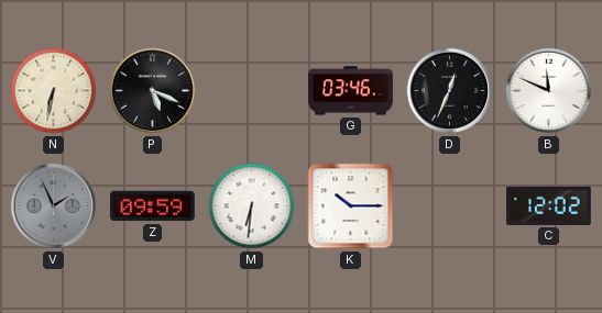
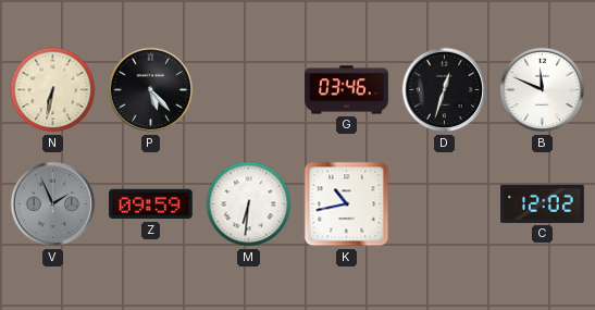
P: 5:19 -> 5:23
D: 12:34 -> 12:33
K: 10:15 -> 10:43
